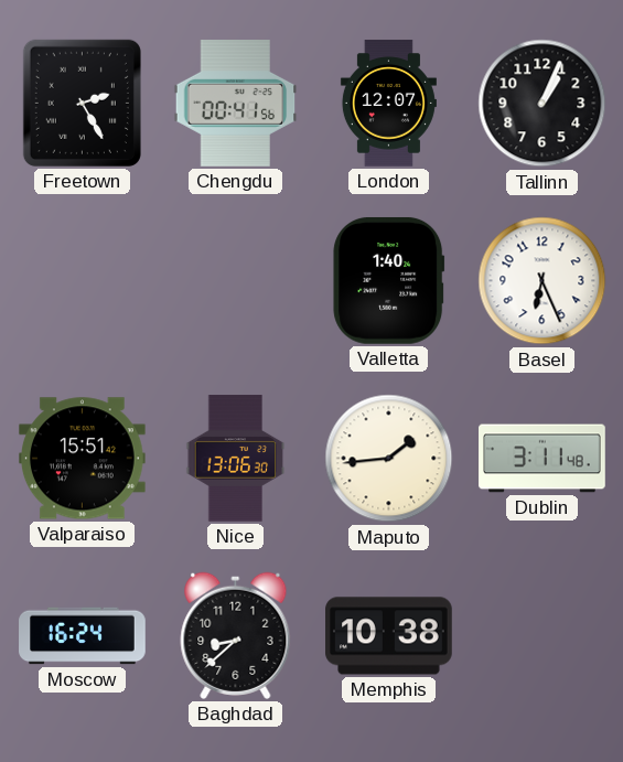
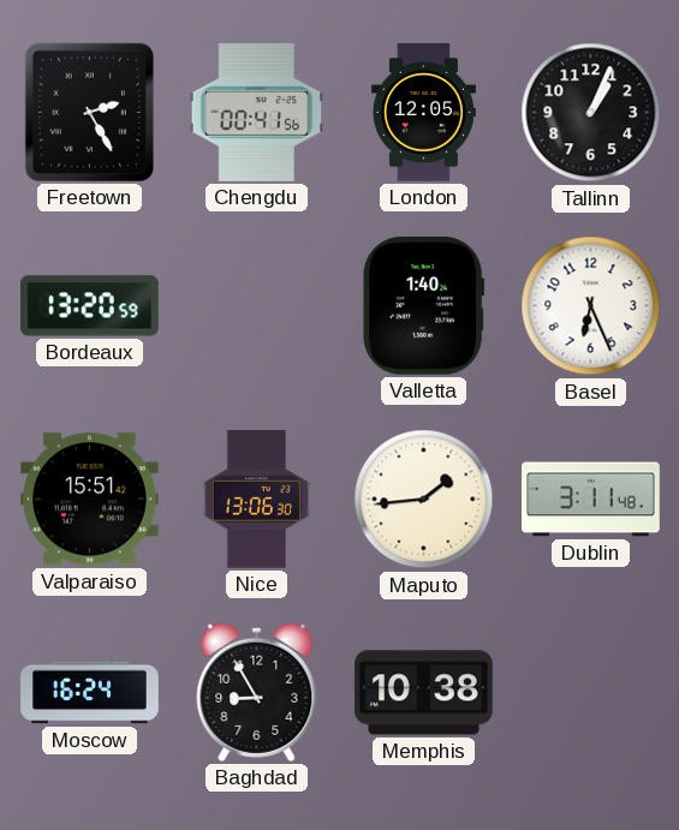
London: 12:07 -> 12:05
Bordeaux: none -> 13:20
Baghdad: 8:38 -> 8:55
